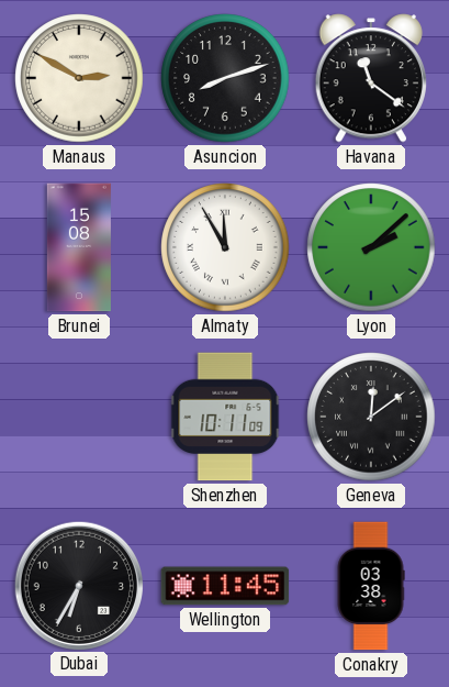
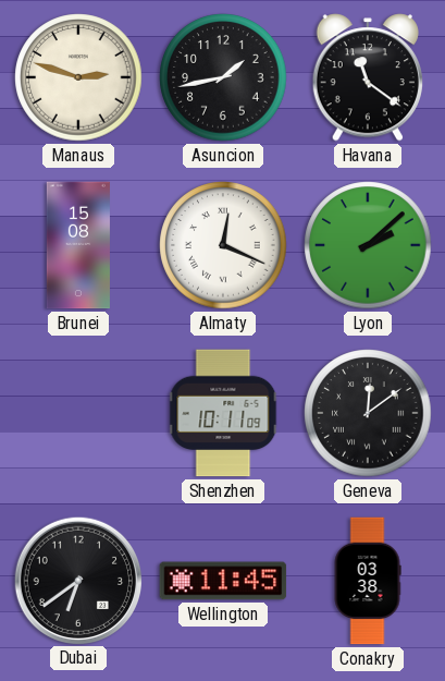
Manaus: 2:50 -> 2:48
Asuncion: 8:12 -> 1:43
Almaty: 11:55 -> 12:19
Dubai: 6:35 -> 6:39
